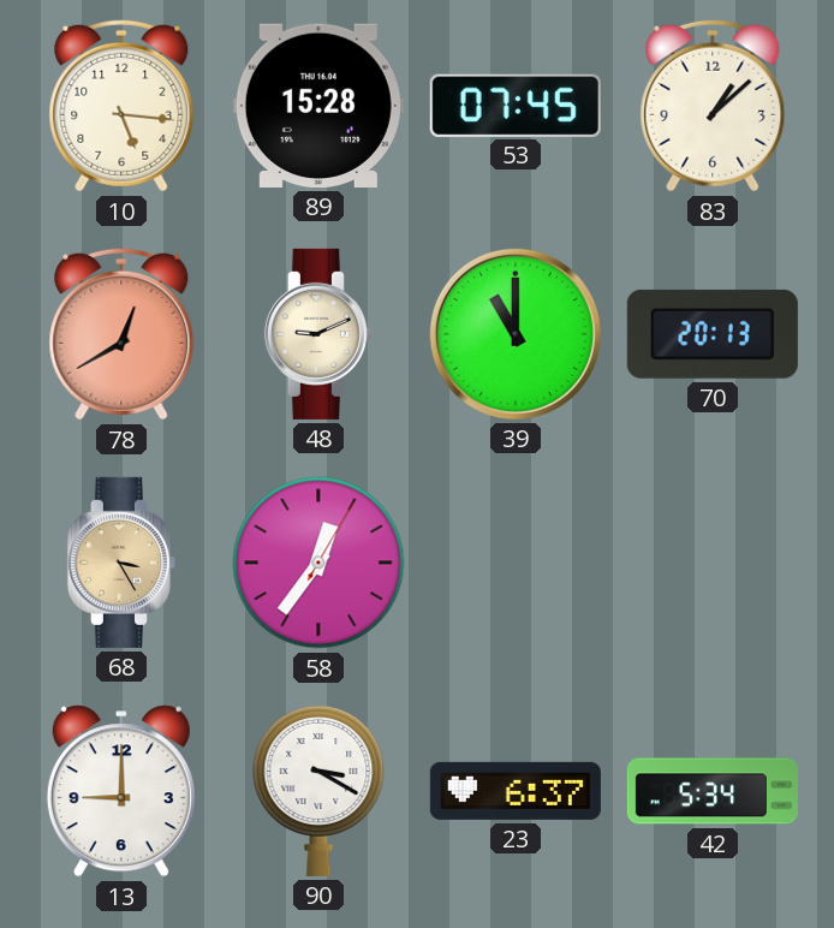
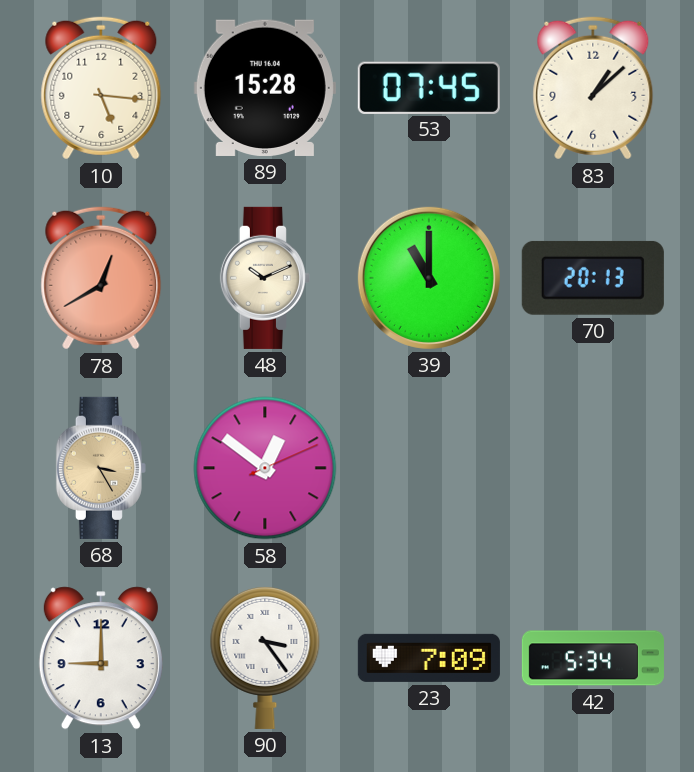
48: 9:11 -> 10:11
58: 12:36 -> 12:51
90: 3:20 -> 3:24
23: 6:37 -> 7:09
